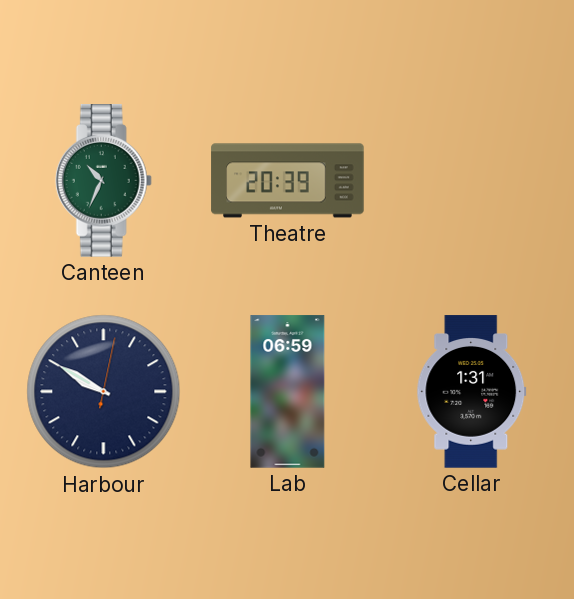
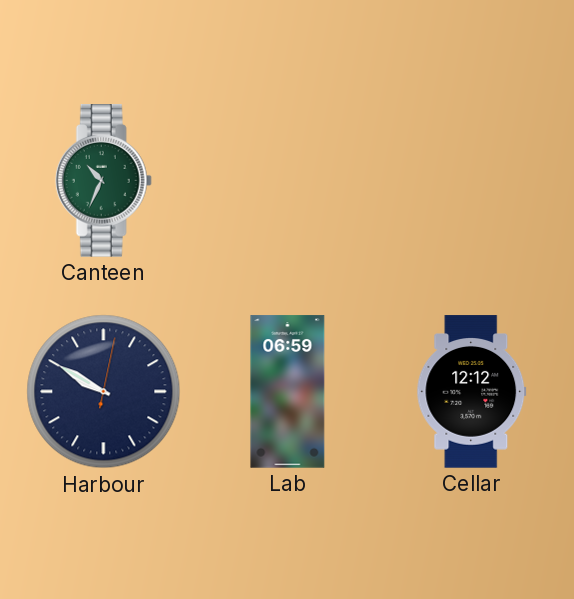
Theatre: 20:39 -> none
Cellar: 1:31 -> 12:12
